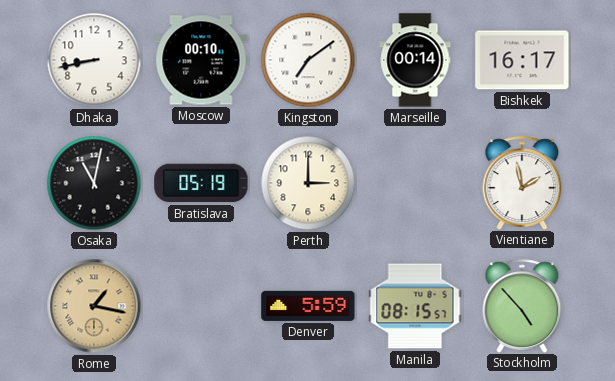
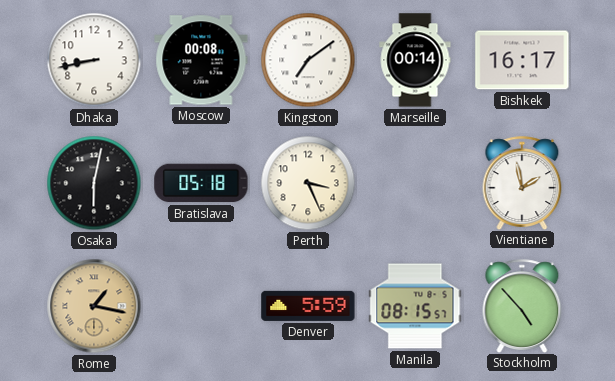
Moscow: 00:10 -> 00:08
Osaka: 11:02 -> 6:02
Bratislava: 05:19 -> 05:18
Perth: 3:00 -> 3:26
